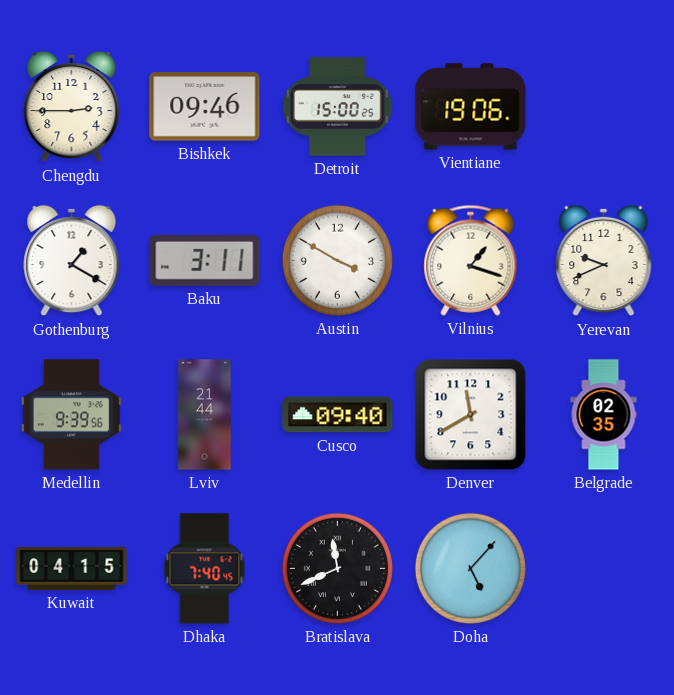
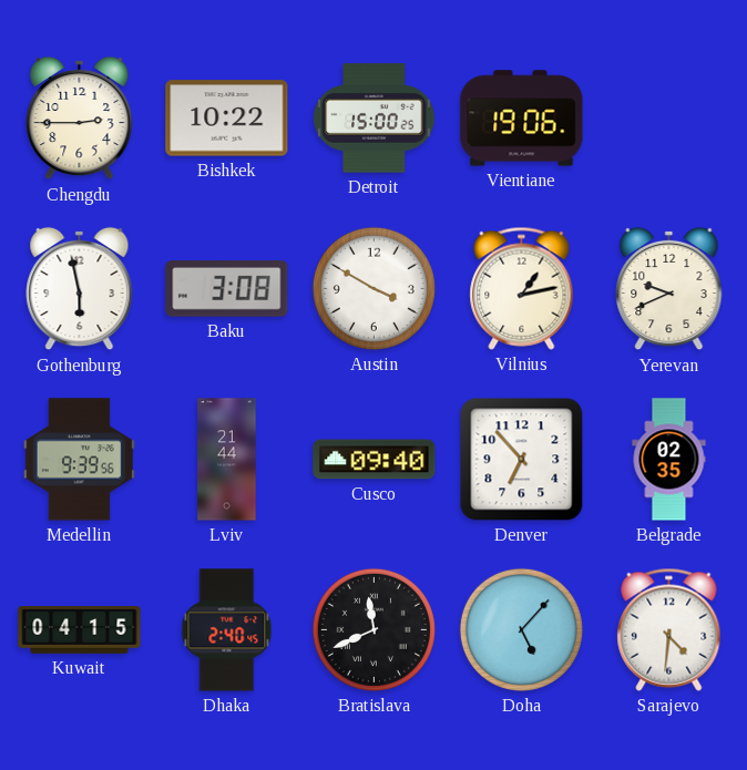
Bishkek: 09:46 -> 10:22
Gothenburg: 1:20 -> 5:58
Baku: 3:11 -> 3:08
Vilnius: 1:18 -> 1:13
Denver: 11:40 -> 6:53
Dhaka: 7:40 -> 2:40
Sarajevo: none -> 4:31
